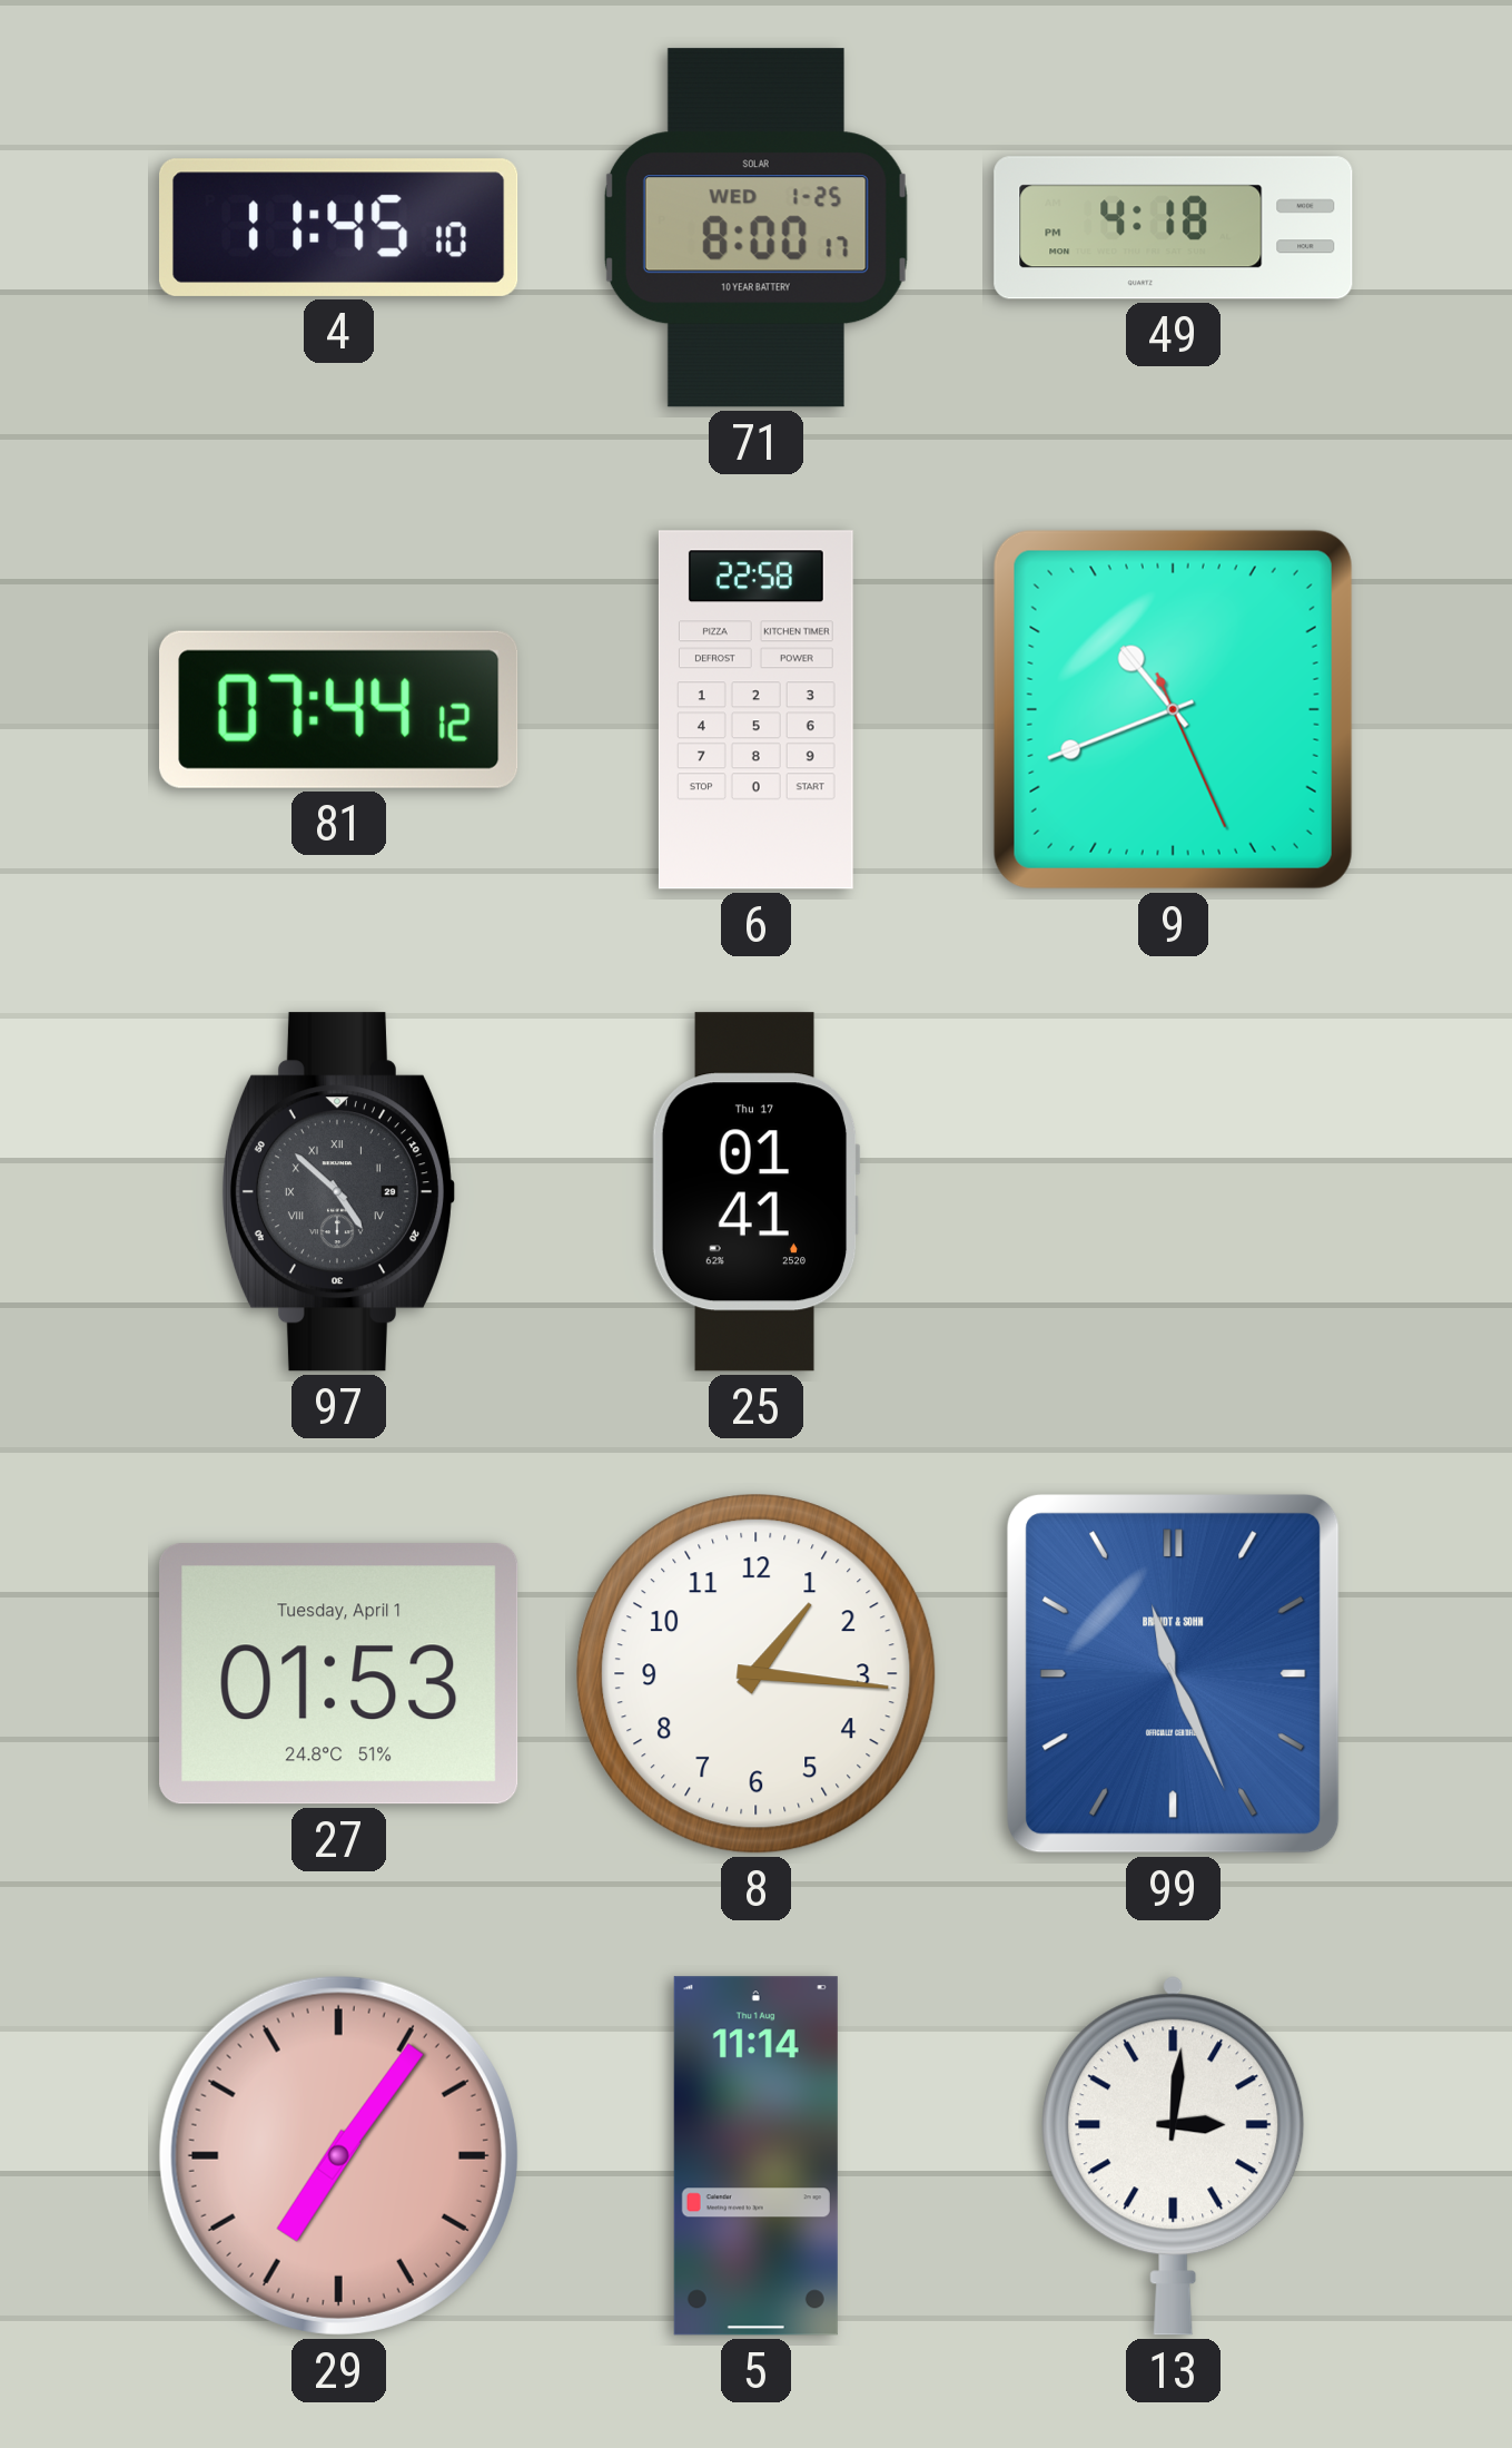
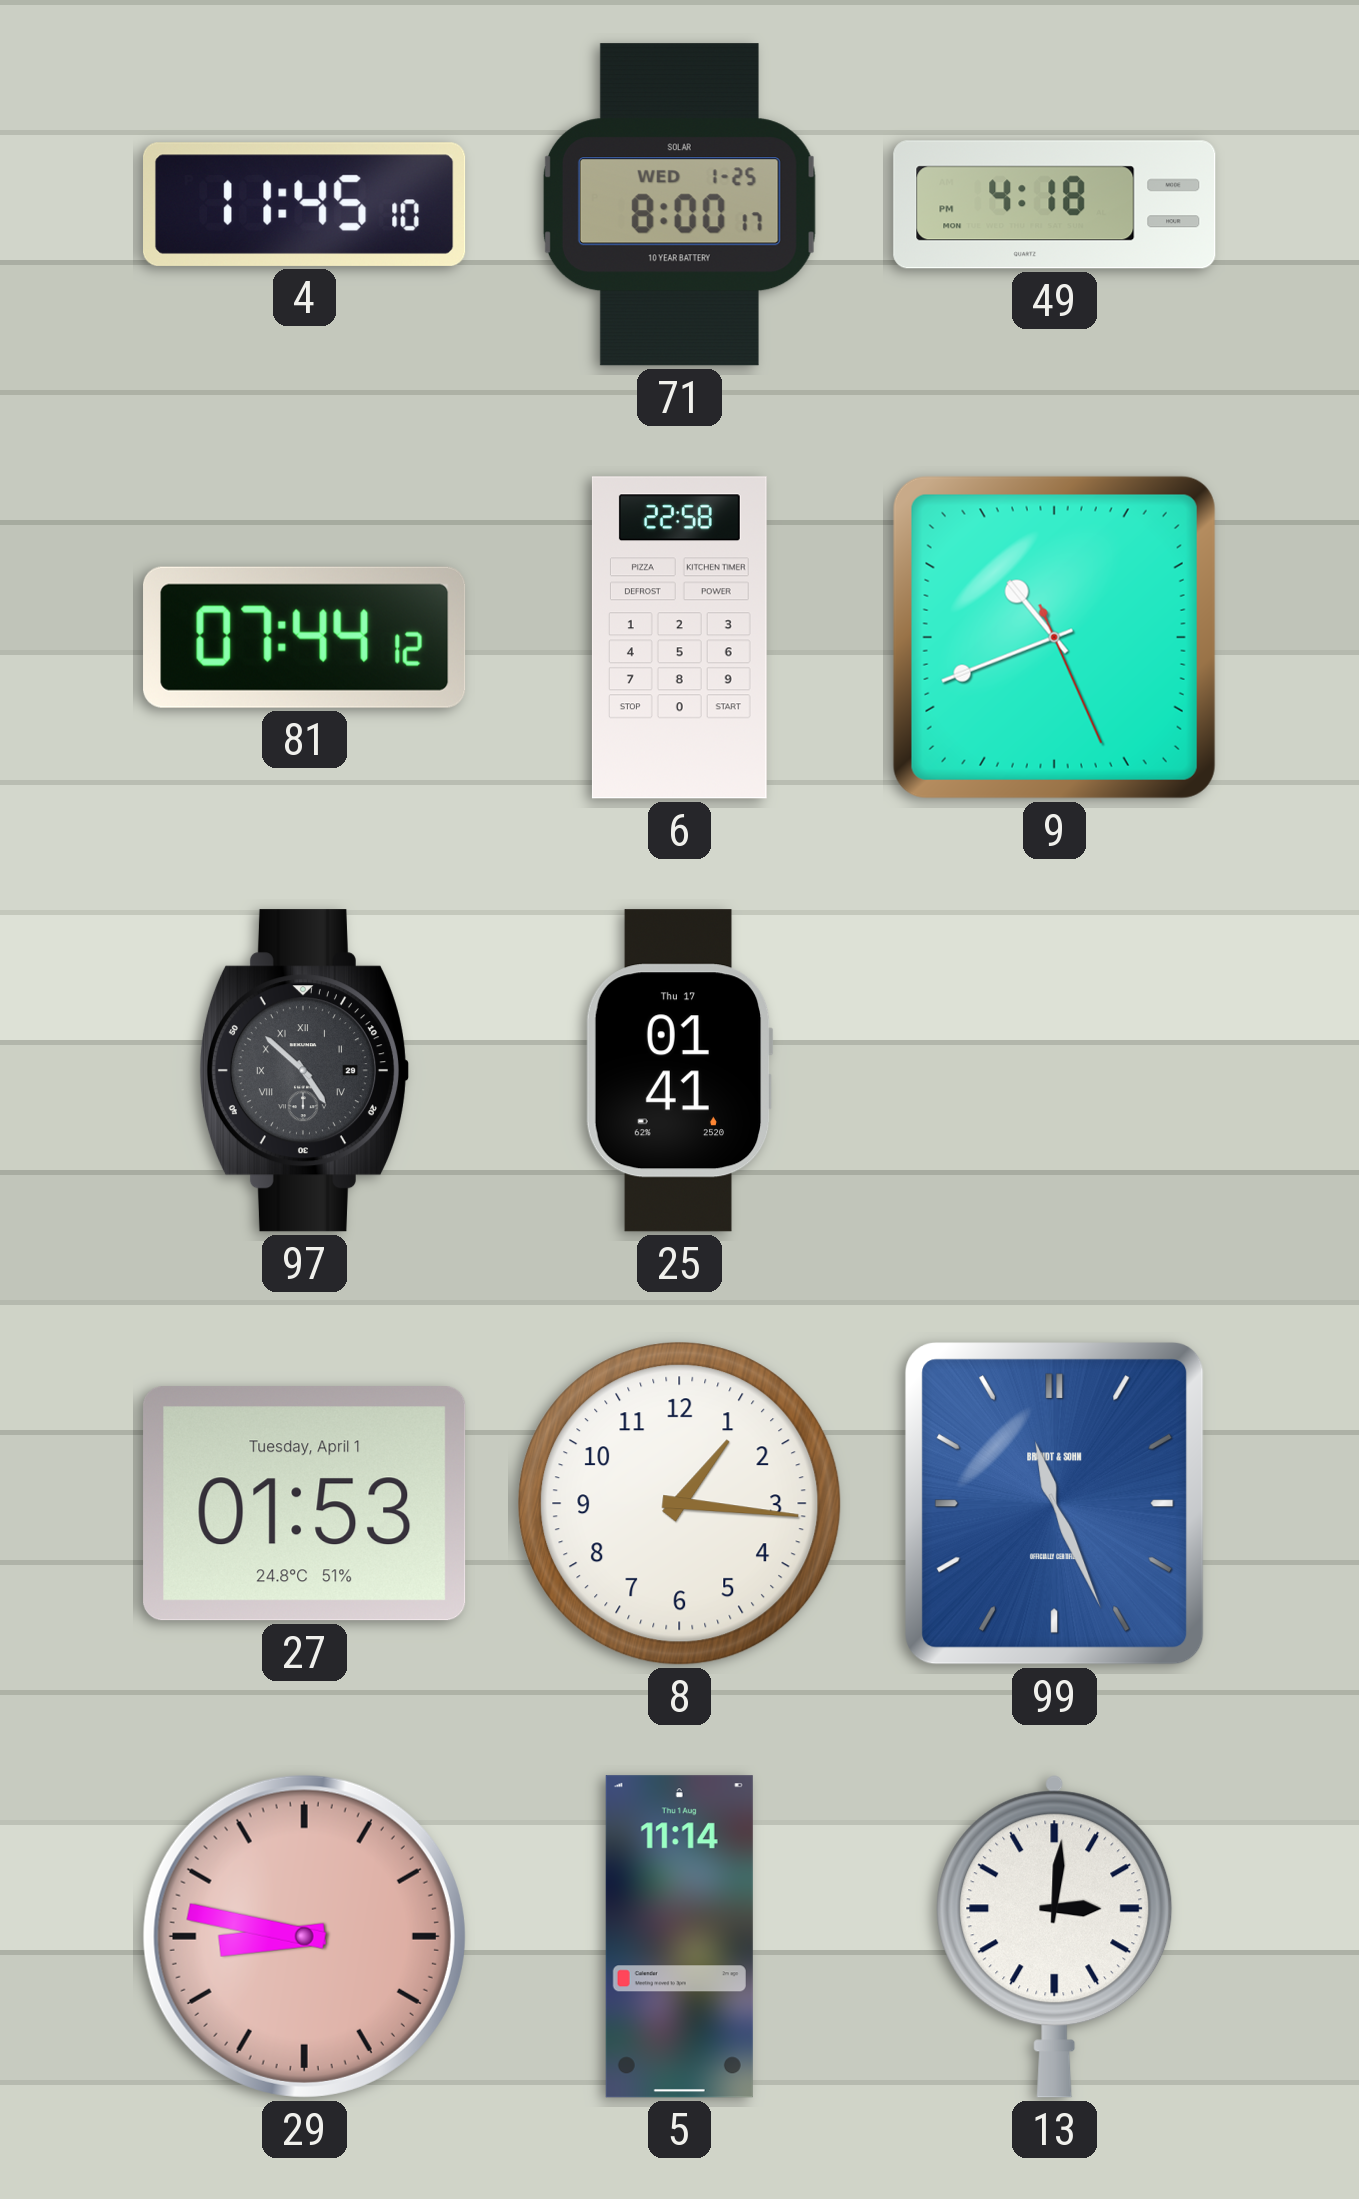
29: 7:06 -> 8:47
